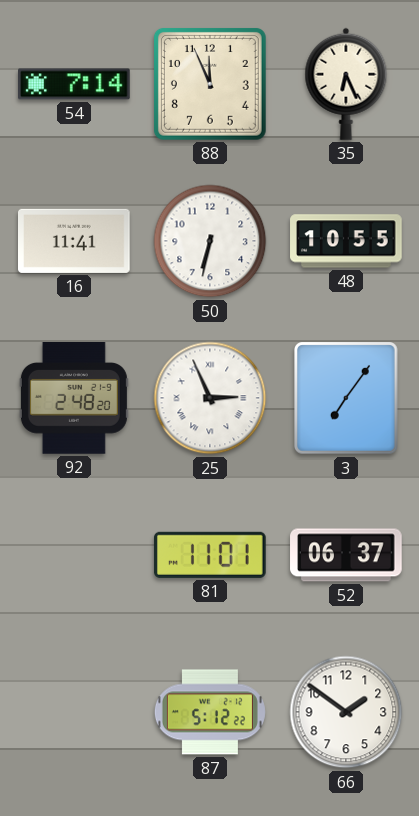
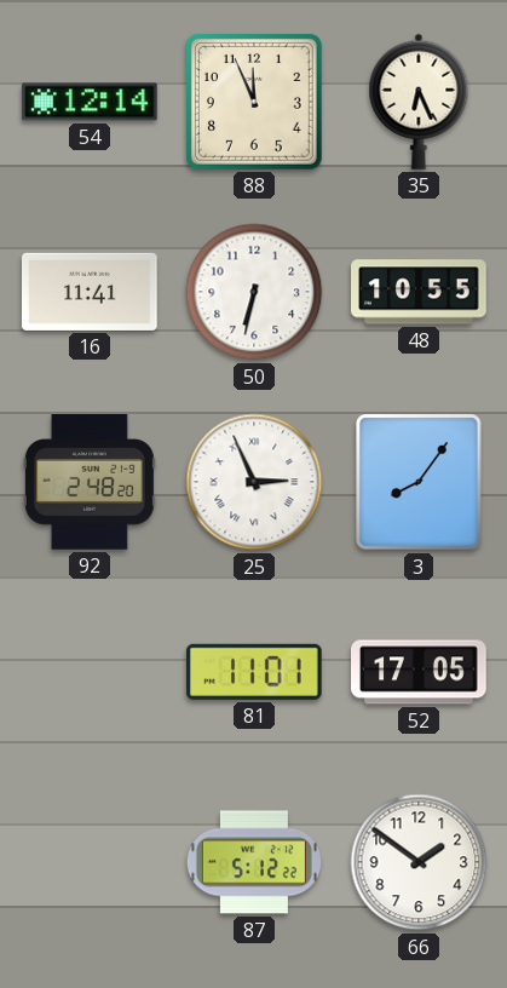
54: 7:14 -> 12:14
3: 7:06 -> 8:06
52: 06:37 -> 17:05
